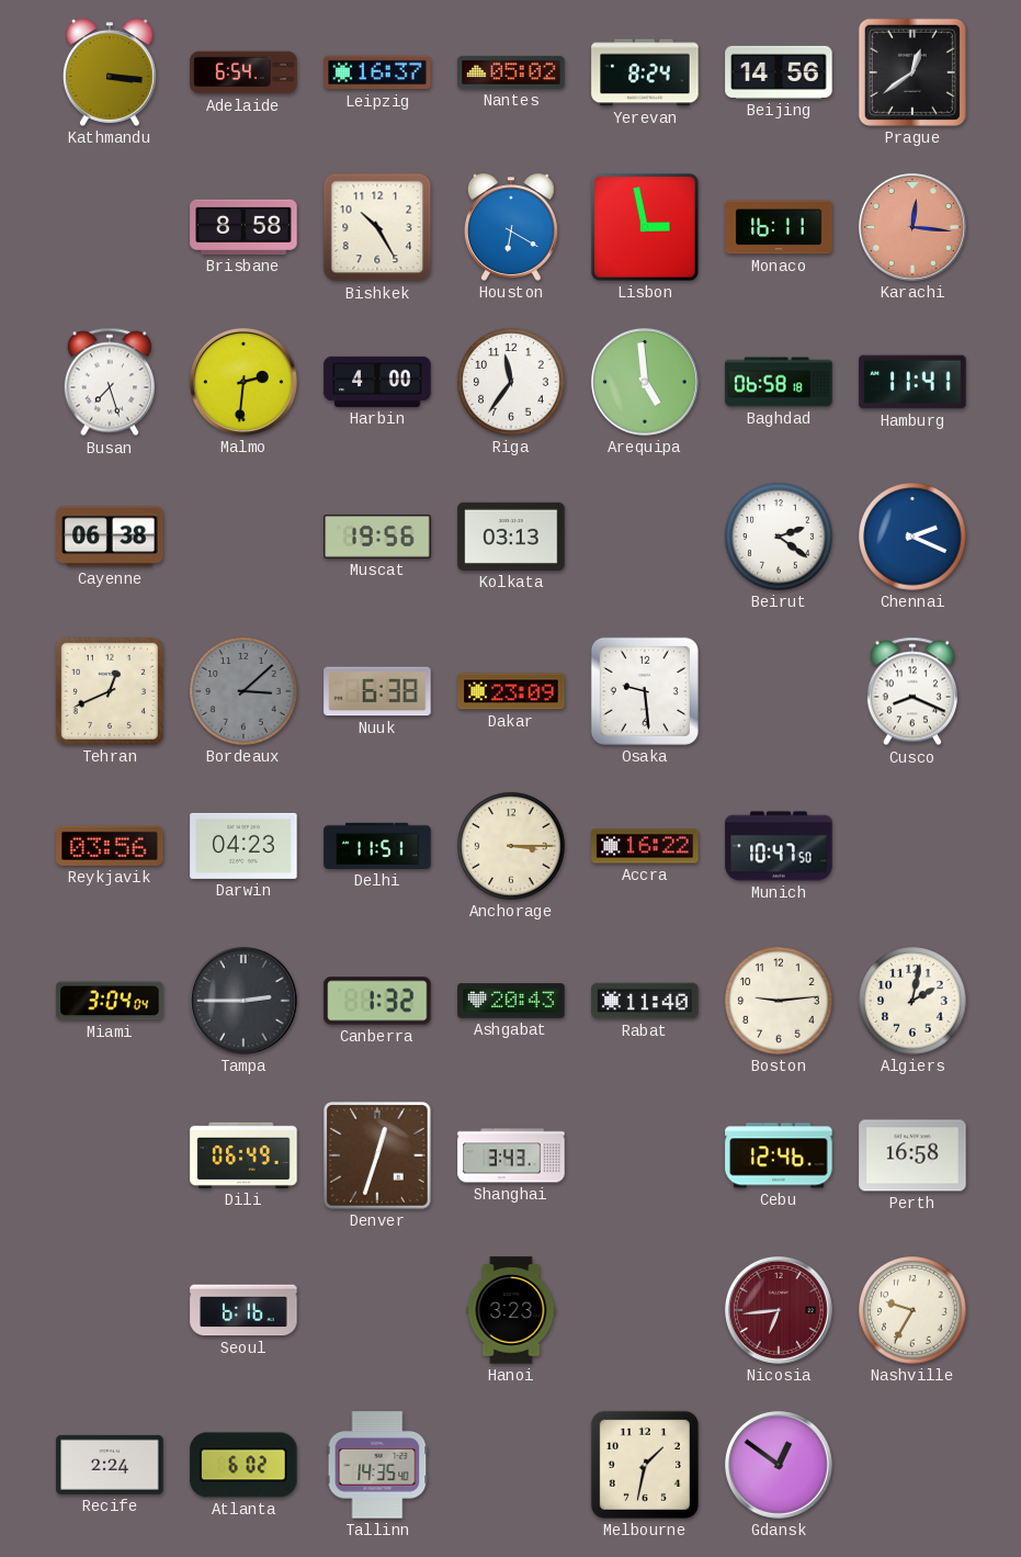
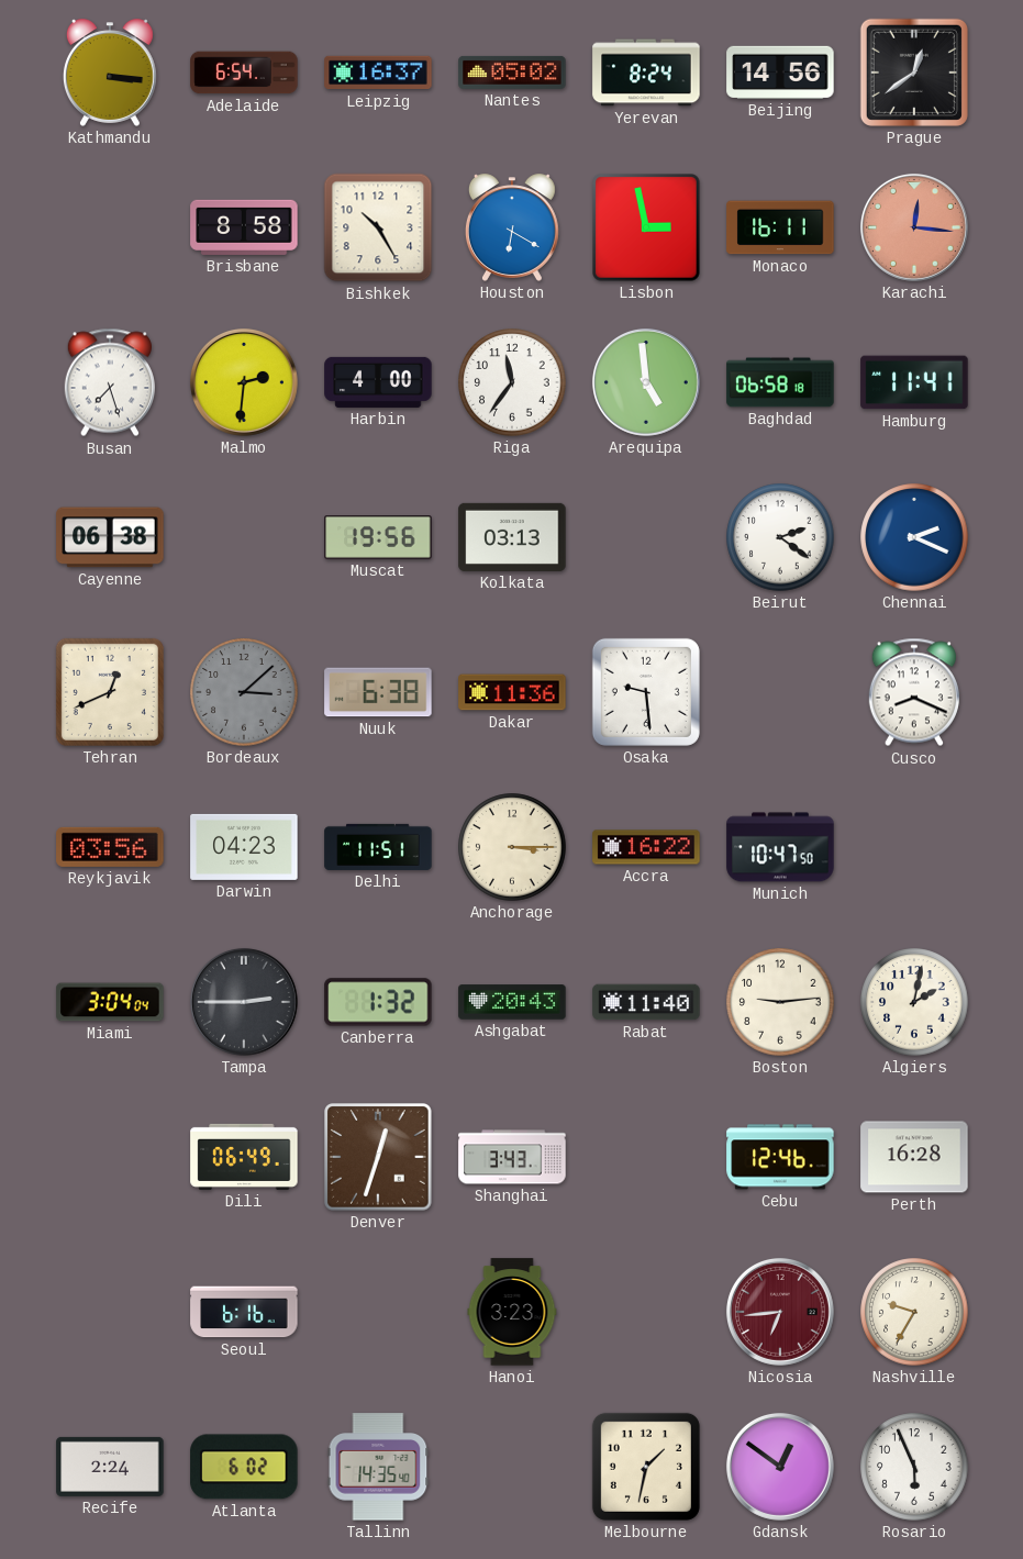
Dakar: 23:09 -> 11:36
Perth: 16:58 -> 16:28
Rosario: none -> 5:56
